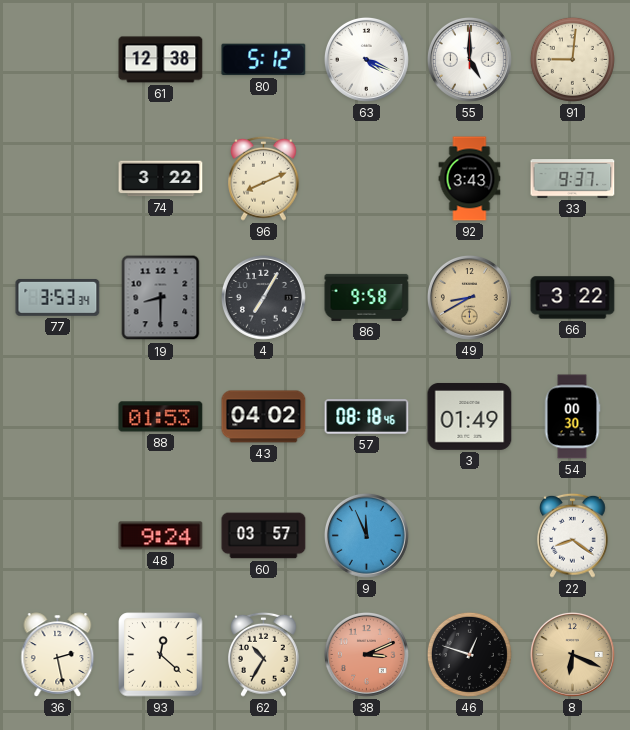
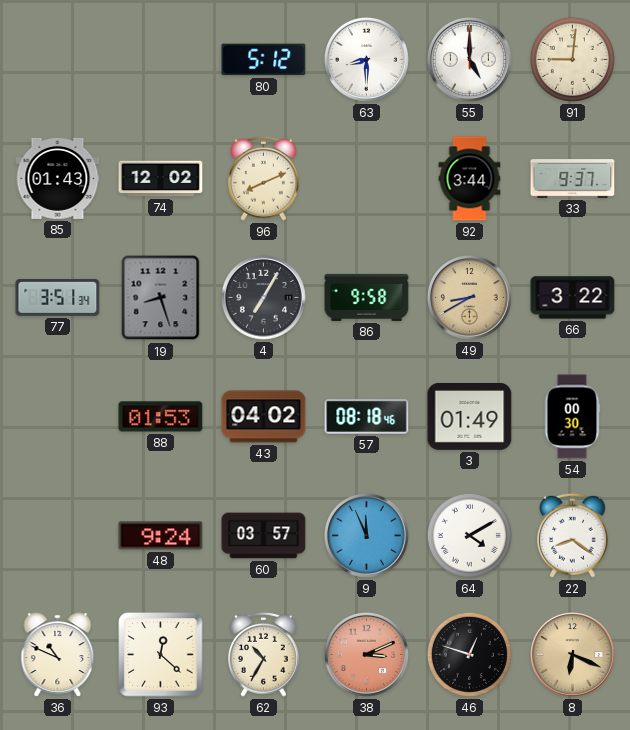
61: 12:38 -> none
63: 4:19 -> 8:30
85: none -> 01:43
74: 3:22 -> 12:02
92: 3:43 -> 3:44
77: 3:53 -> 3:51
19: 8:30 -> 8:27
64: none -> 4:10
36: 2:28 -> 10:49
